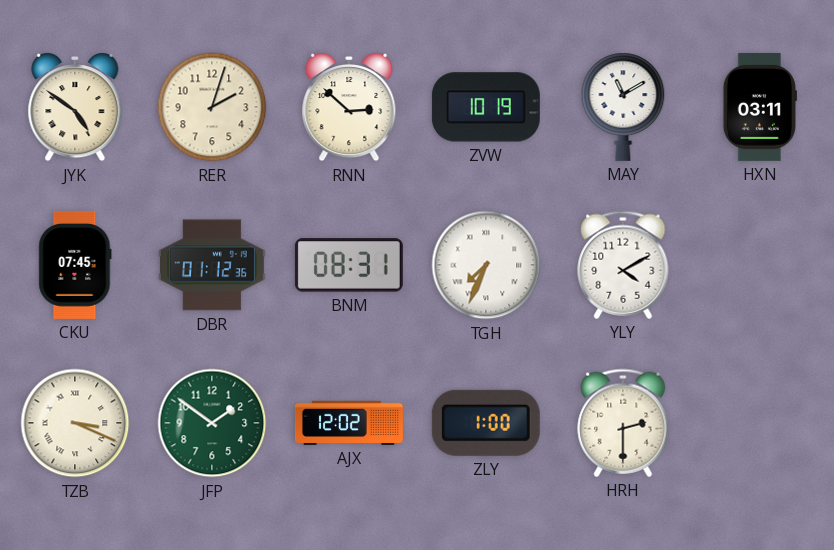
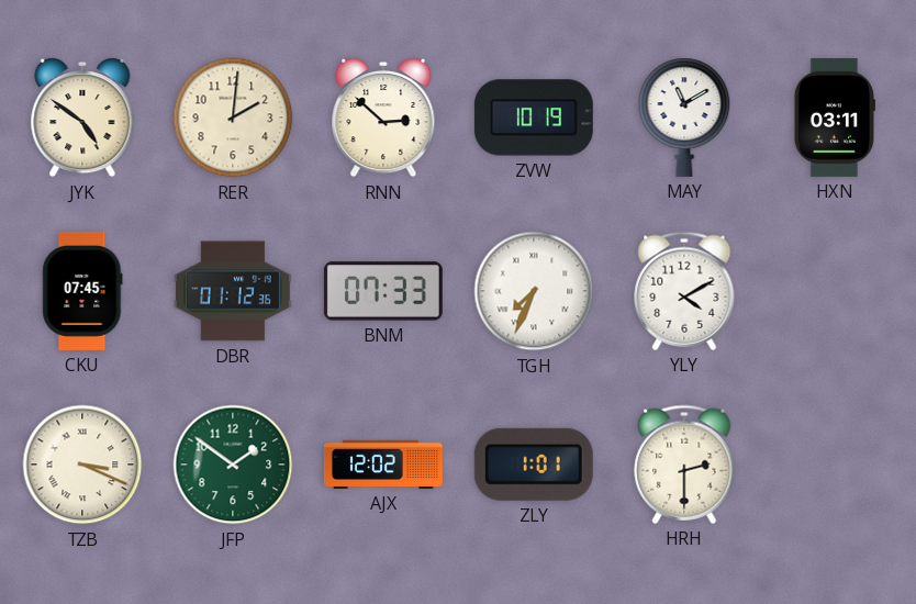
RER: 2:03 -> 2:01
BNM: 08:31 -> 07:33
ZLY: 1:00 -> 1:01
